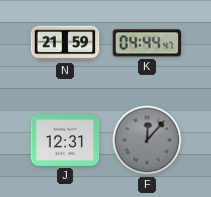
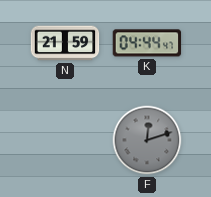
J: 12:31 -> none
F: 12:07 -> 12:12
